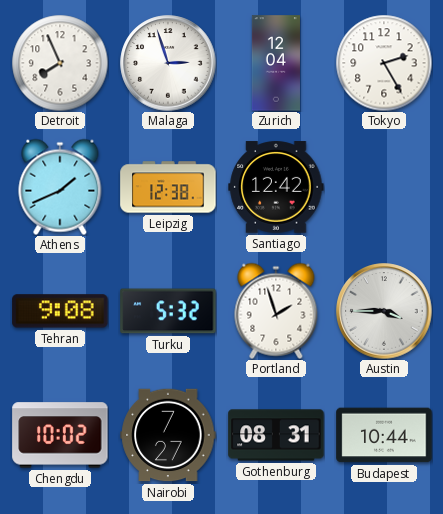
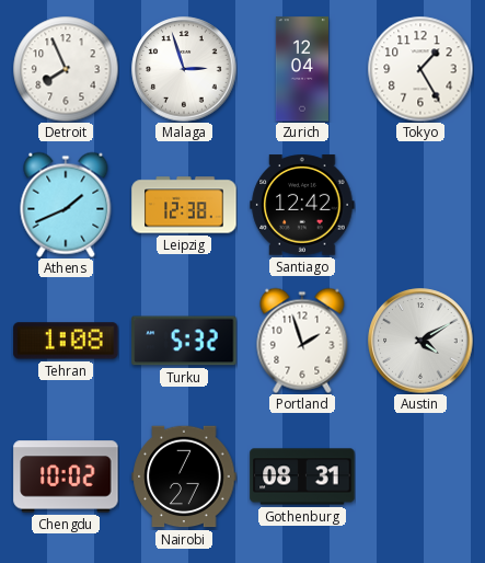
Tokyo: 2:25 -> 1:25
Tehran: 9:08 -> 1:08
Austin: 3:45 -> 4:10
Budapest: 10:44 -> none
